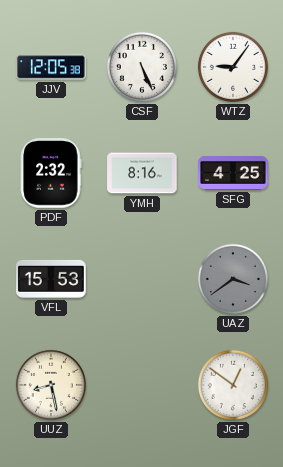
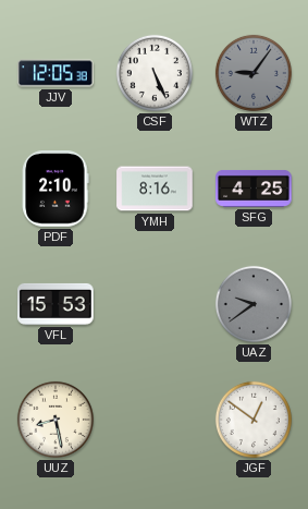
WTZ dial: white -> grey
PDF: 2:32 -> 2:10
UAZ: 3:39 -> 9:39
